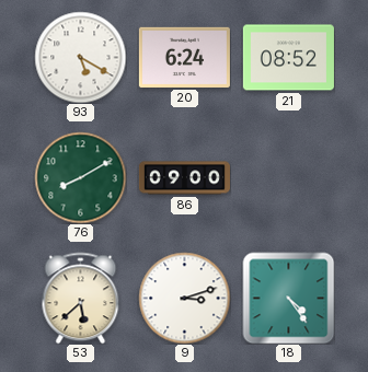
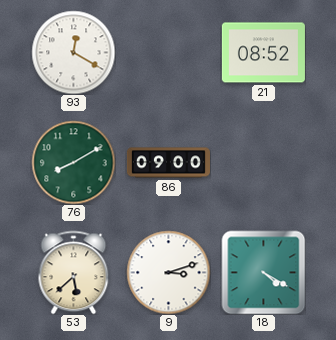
93: 5:20 -> 12:20
20: 6:24 -> none
18: 4:24 -> 4:20
